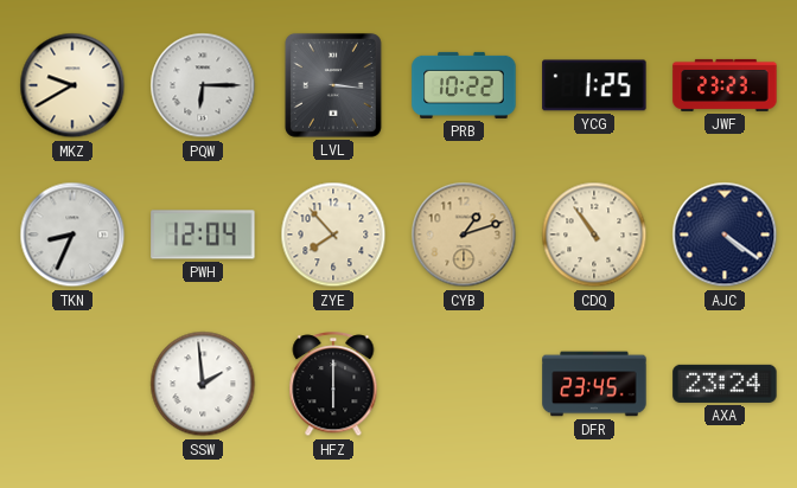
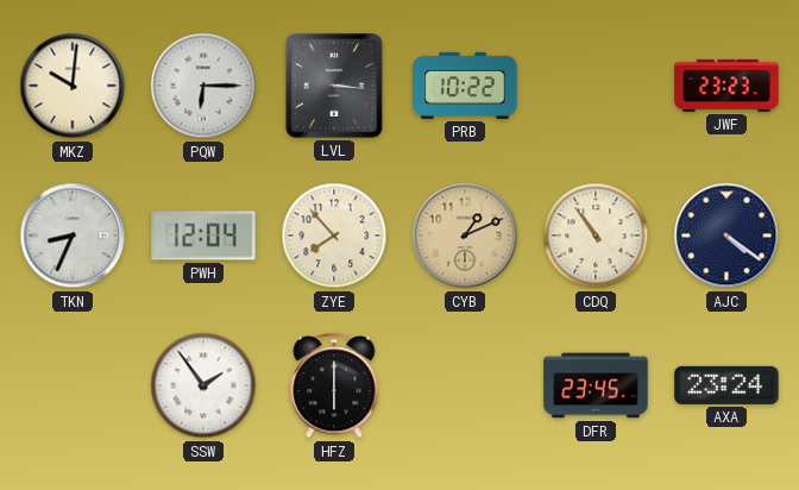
MKZ: 9:40 -> 10:01
YCG: 1:25 -> none
CYB: 1:12 -> 1:11
SSW: 1:59 -> 1:54
